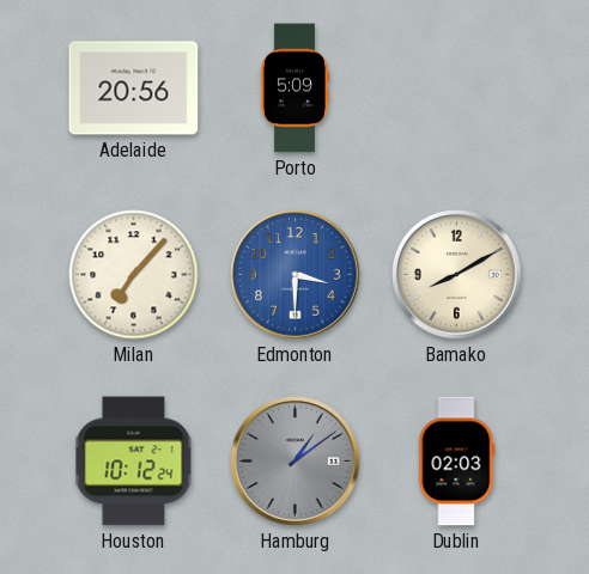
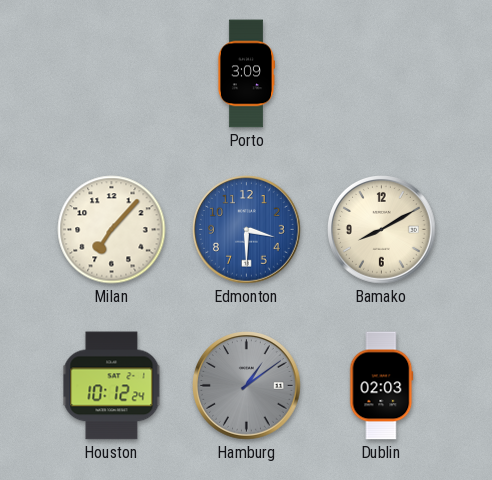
Adelaide: 20:56 -> none
Porto: 5:09 -> 3:09
